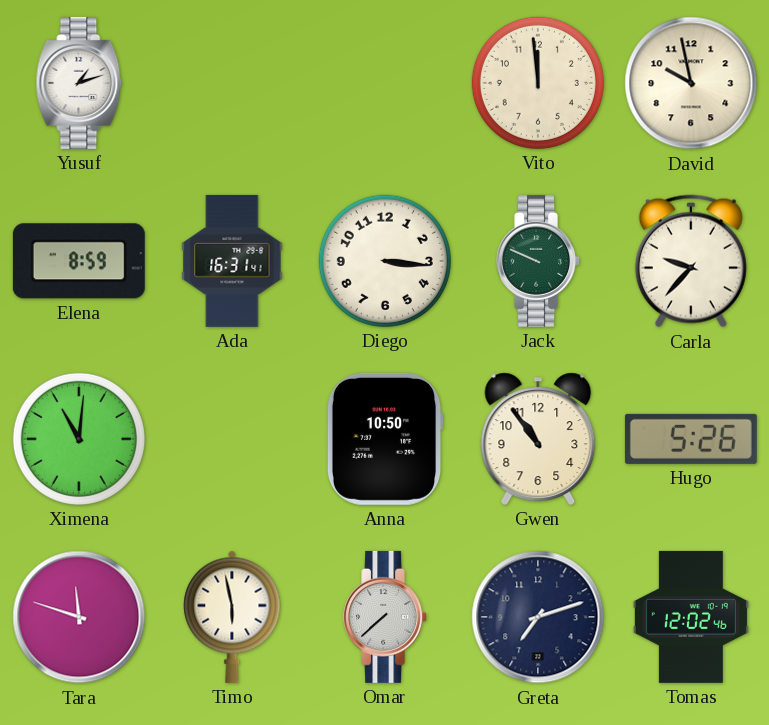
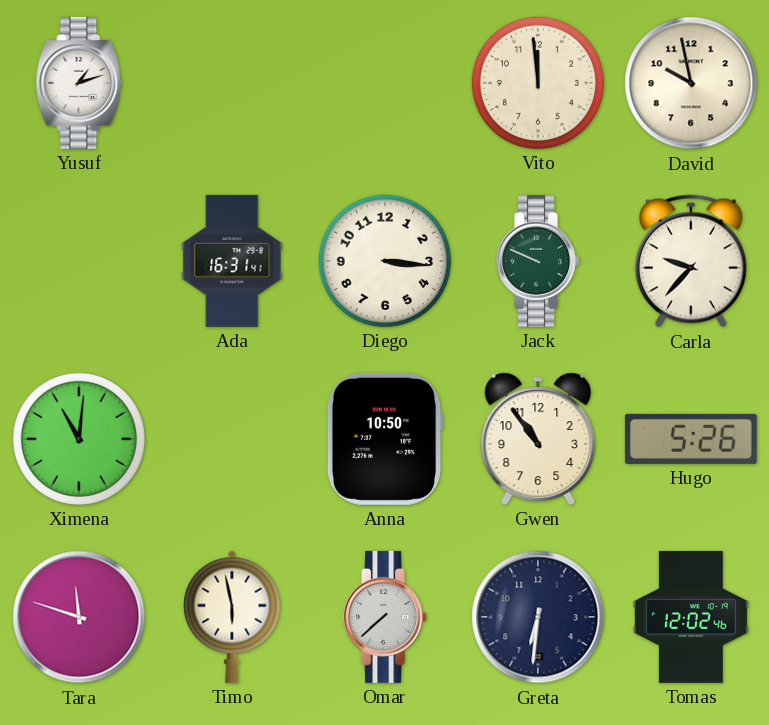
Elena: 8:59 -> none
Greta: 7:12 -> 6:31
